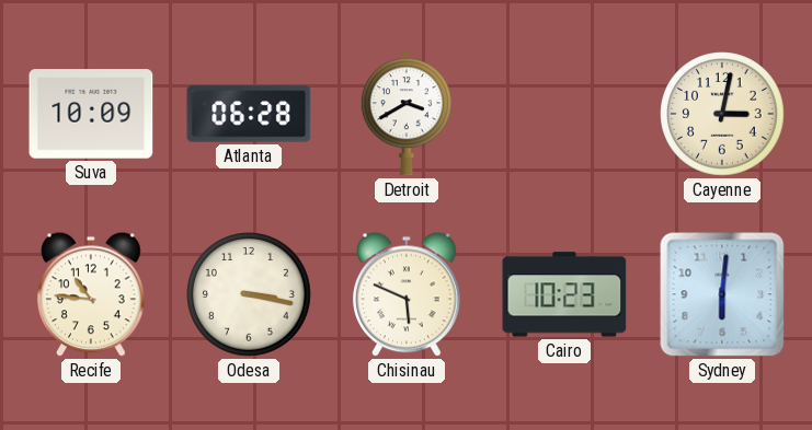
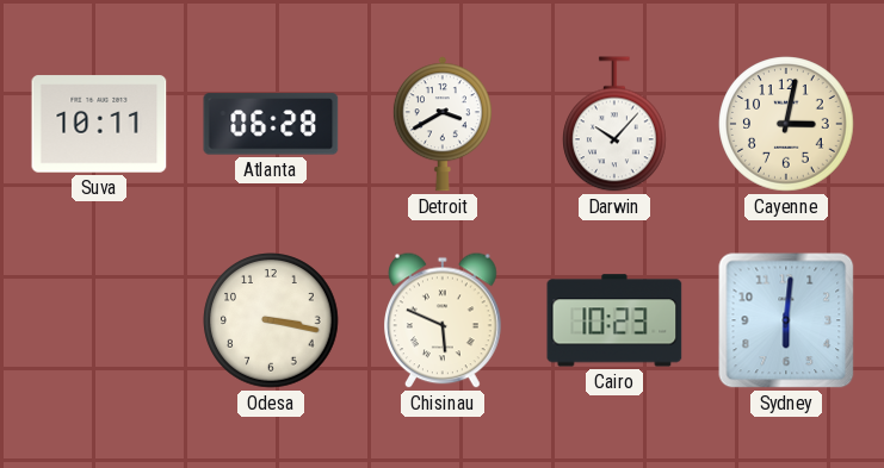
Suva: 10:09 -> 10:11
Darwin: none -> 10:07
Recife: 10:46 -> none
